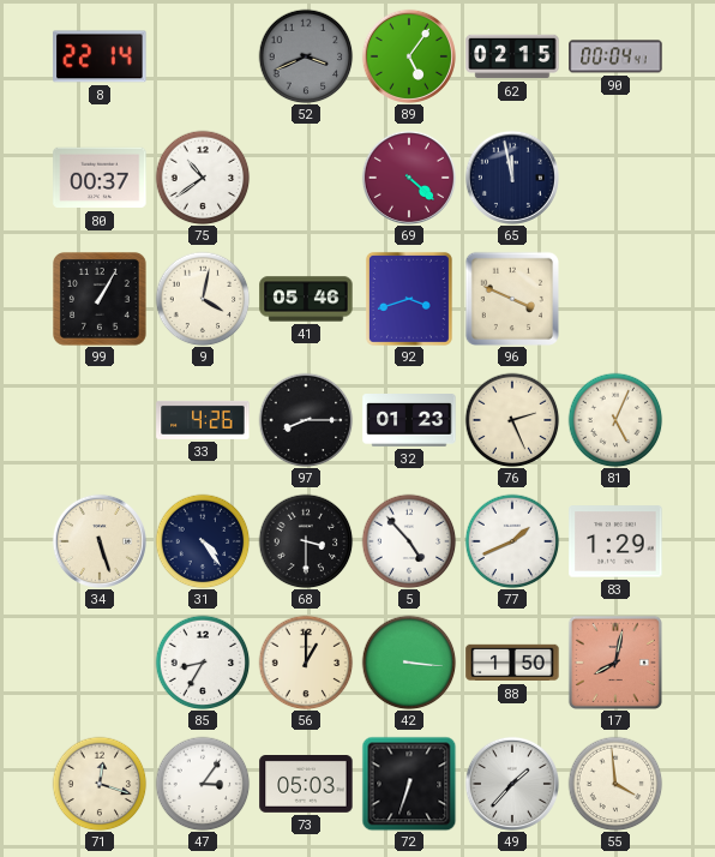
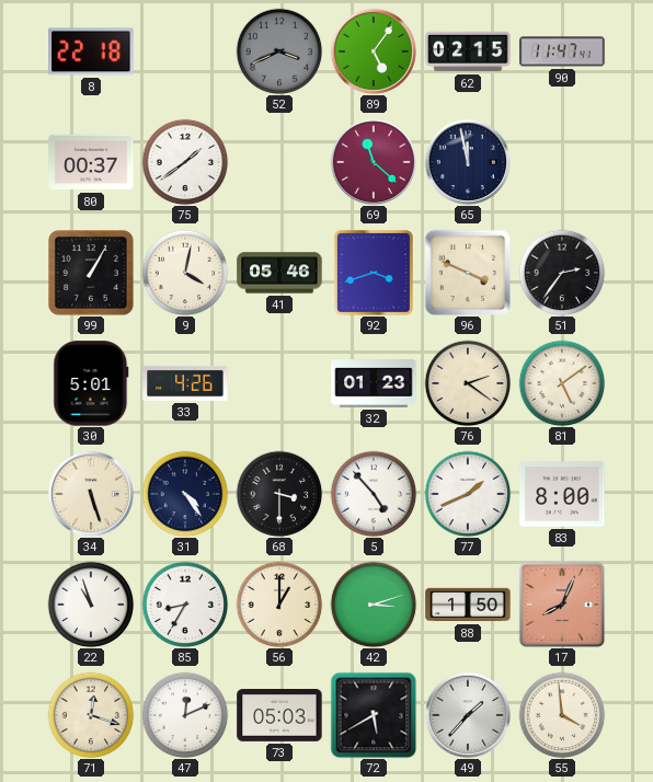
8: 22:14 -> 22:18
90: 00:04 -> 11:47
75: 10:39 -> 1:39
69: 4:22 -> 11:22
51: none -> 2:36
30: none -> 5:01
97: 8:15 -> none
76: 2:26 -> 2:21
81: 5:04 -> 5:09
83: 1:29 -> 8:00
22: none -> 10:57
42: 3:16 -> 3:12
17: 8:02 -> 8:04
47: 3:06 -> 12:11
72: 6:33 -> 5:40
